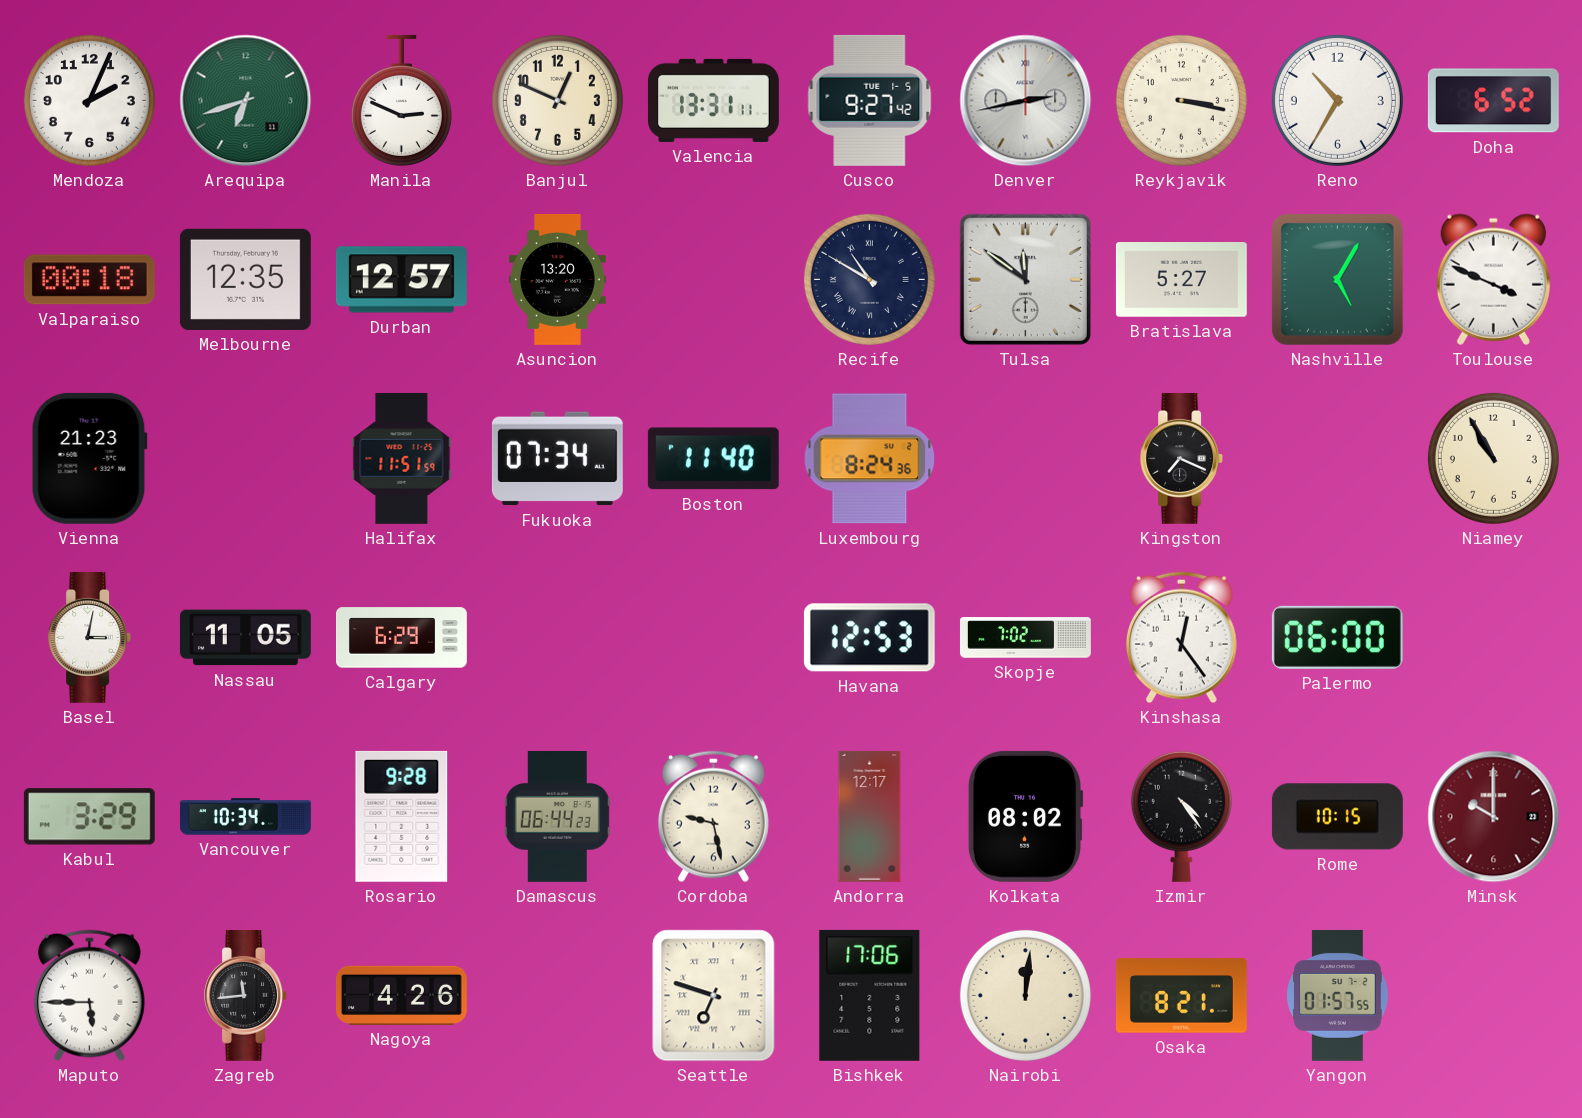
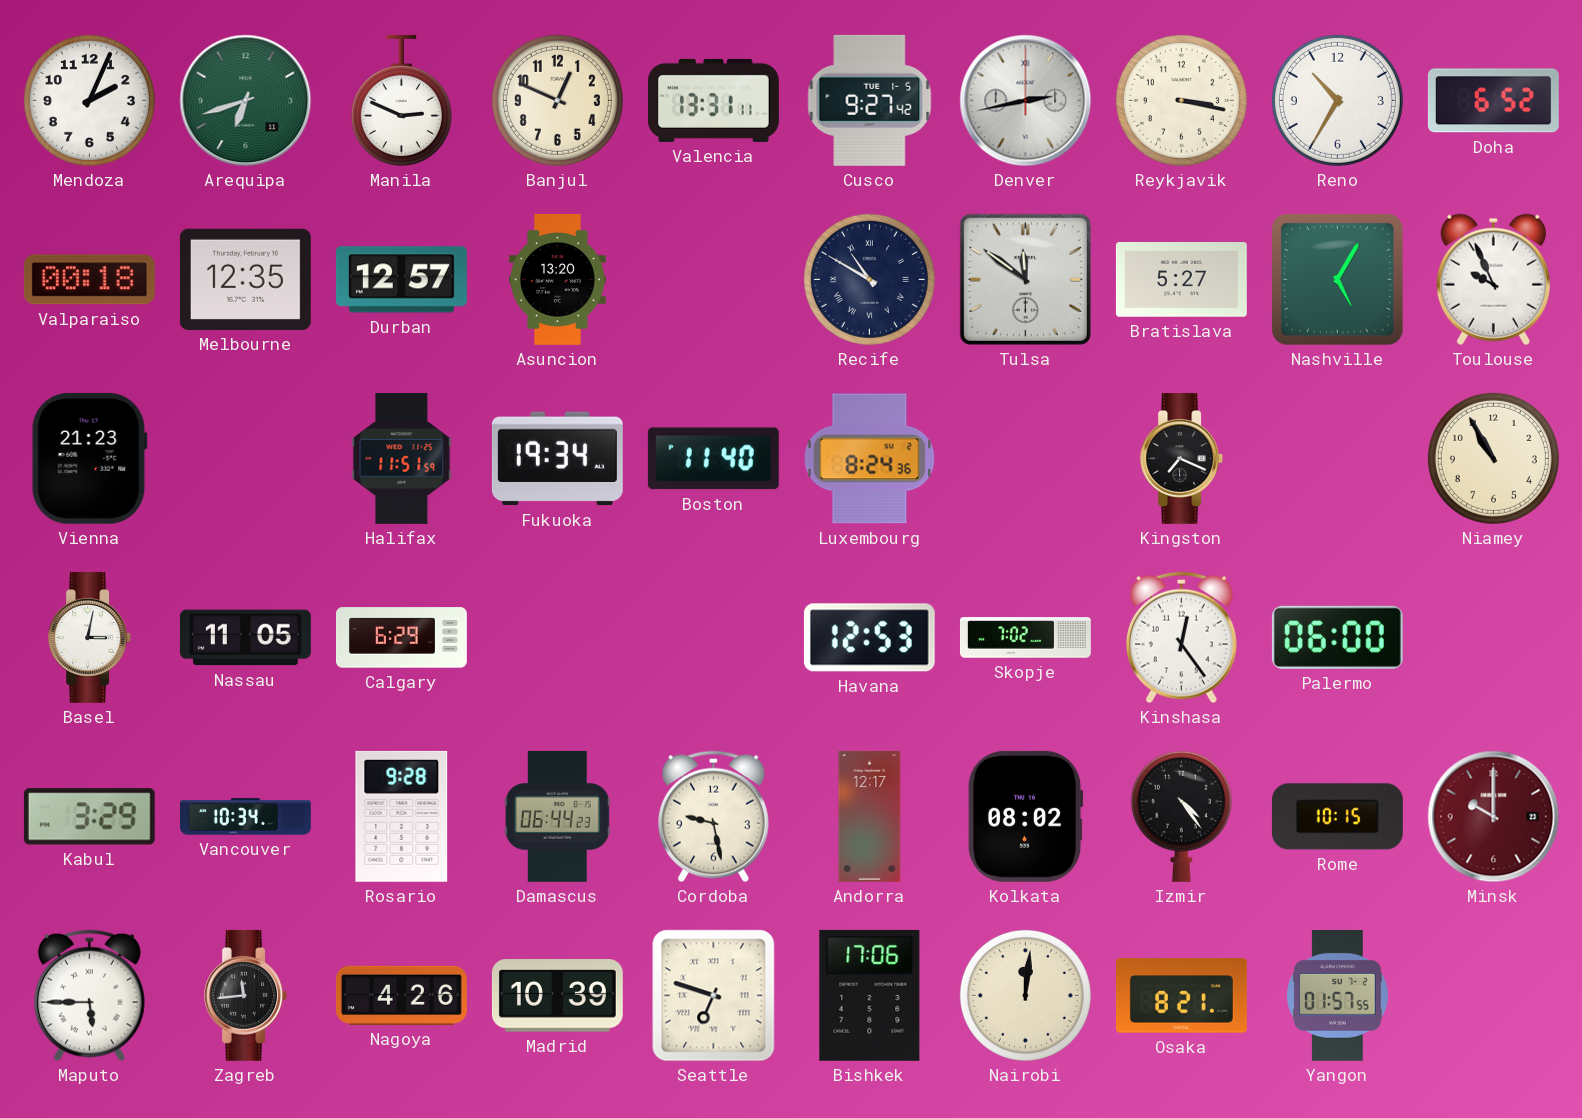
Toulouse: 3:49 -> 9:56
Fukuoka: 07:34 -> 19:34
Madrid: none -> 10:39
